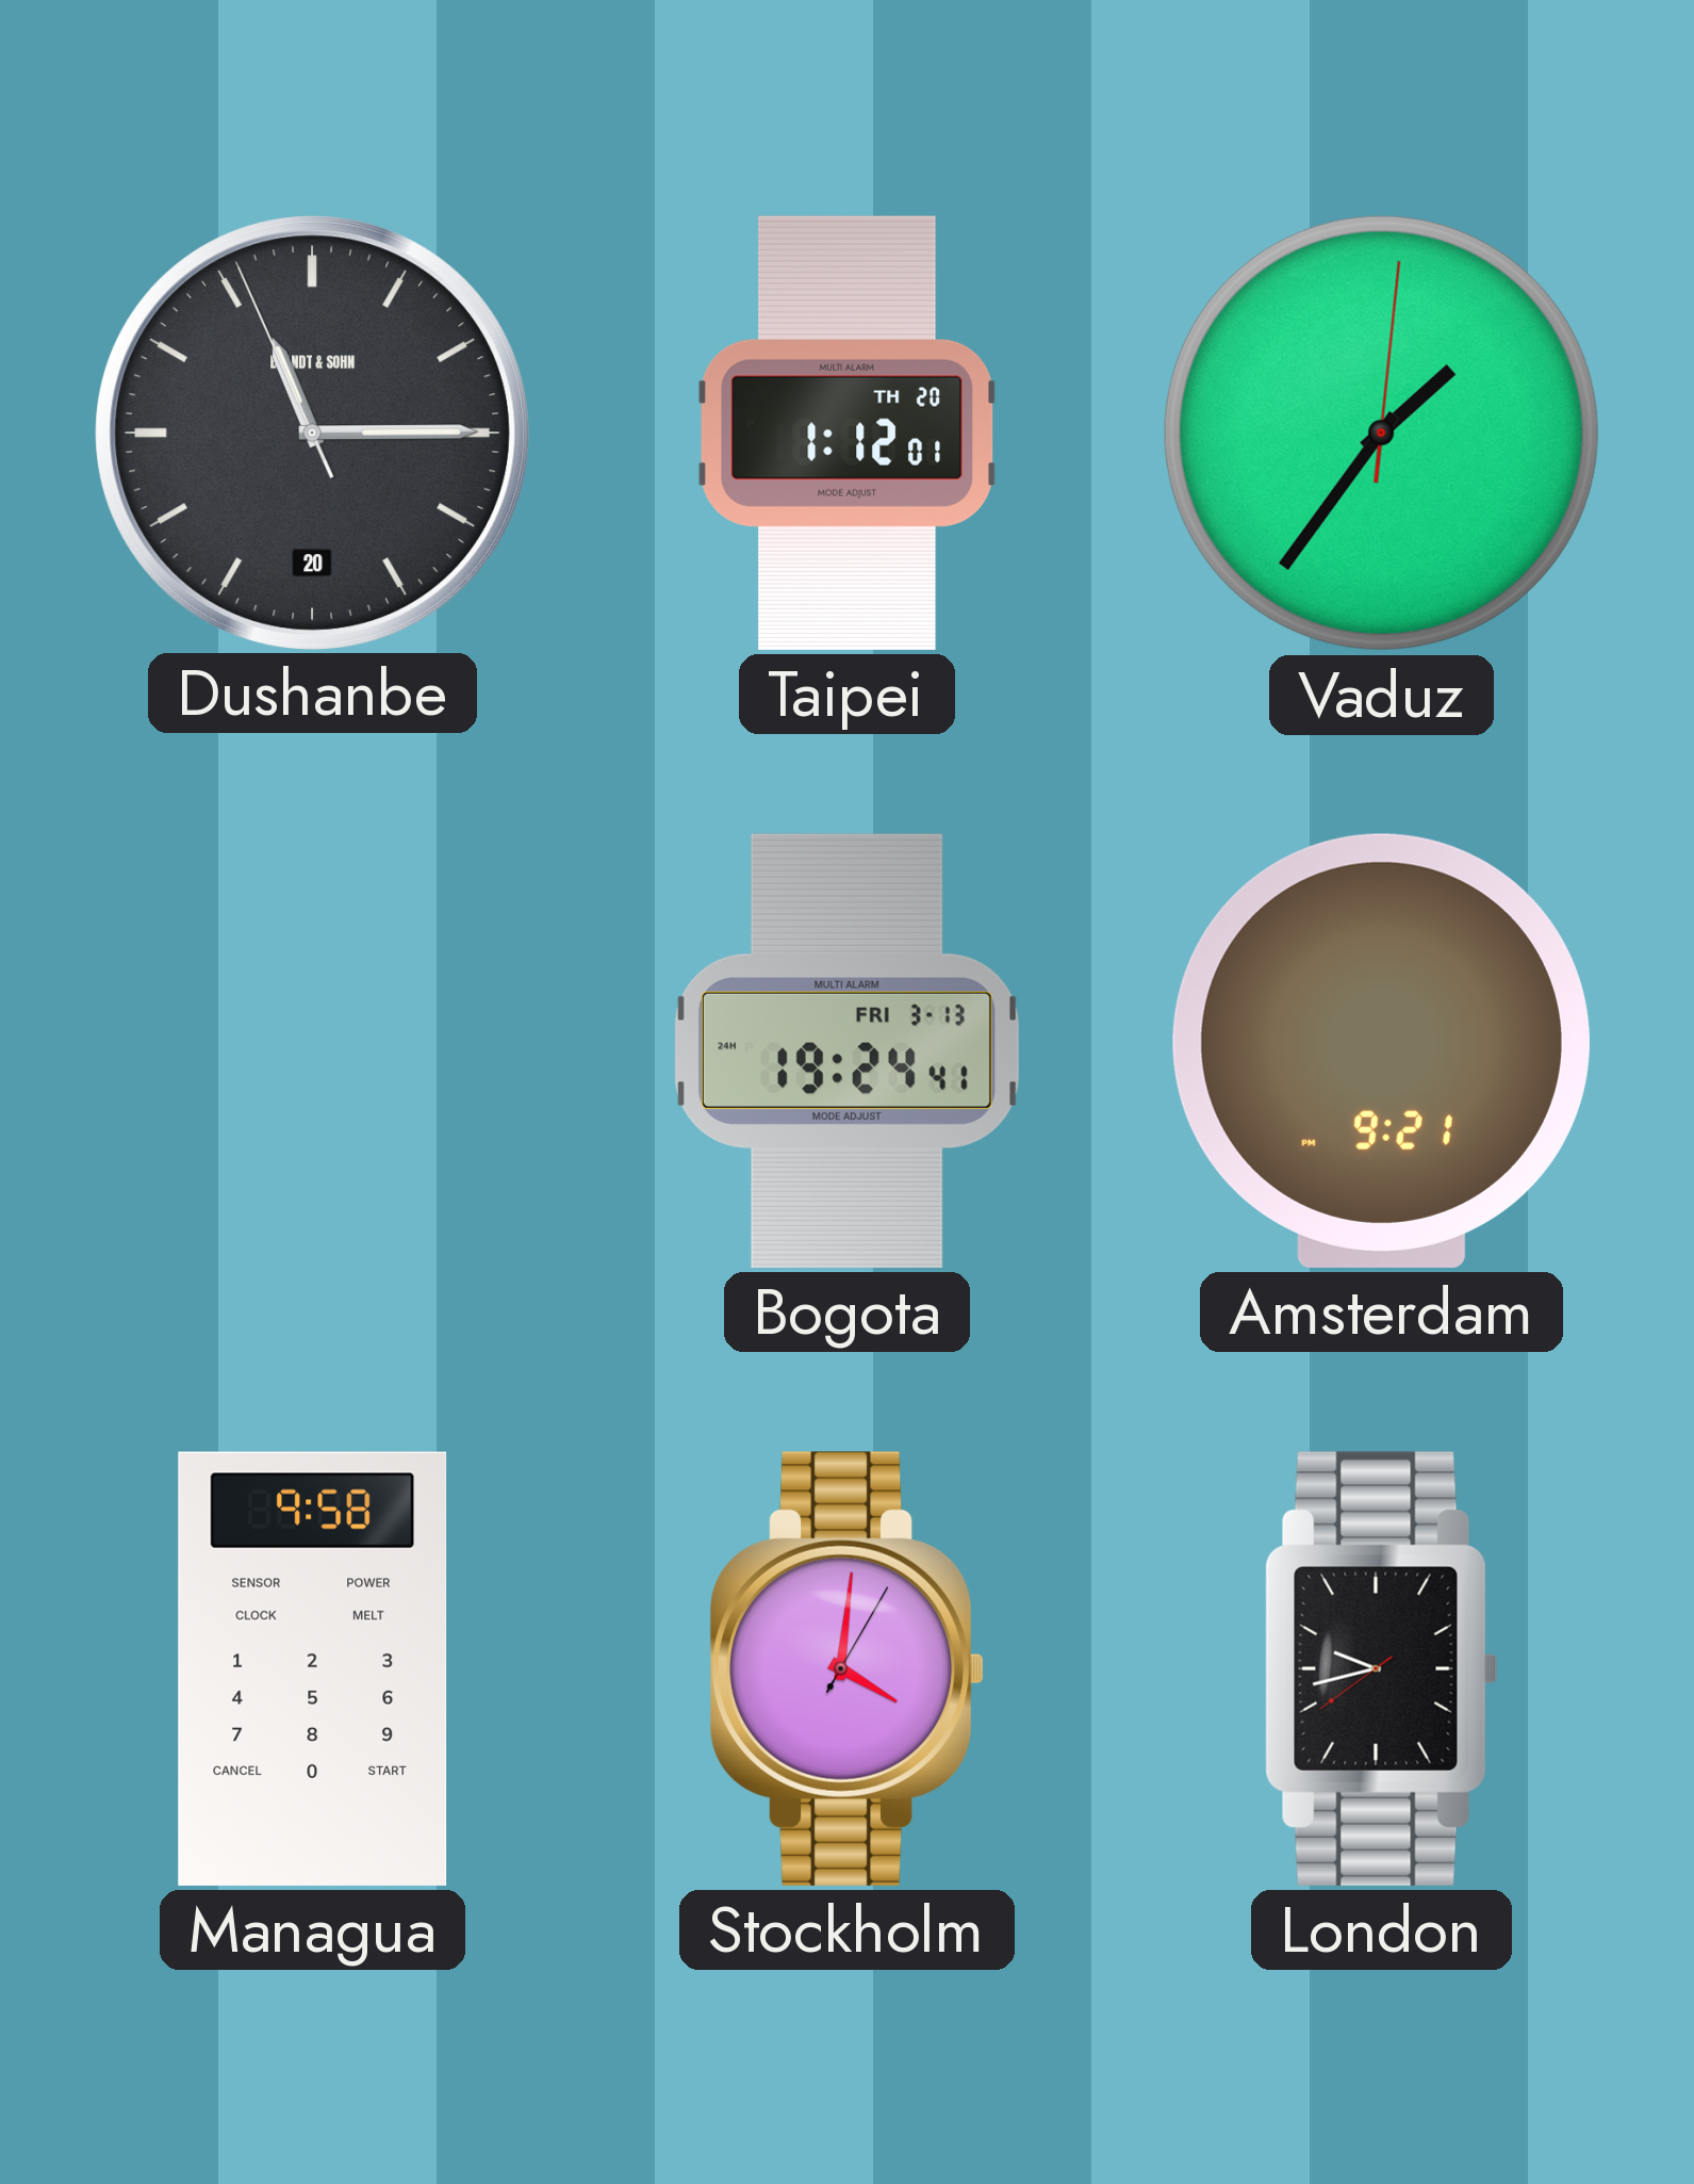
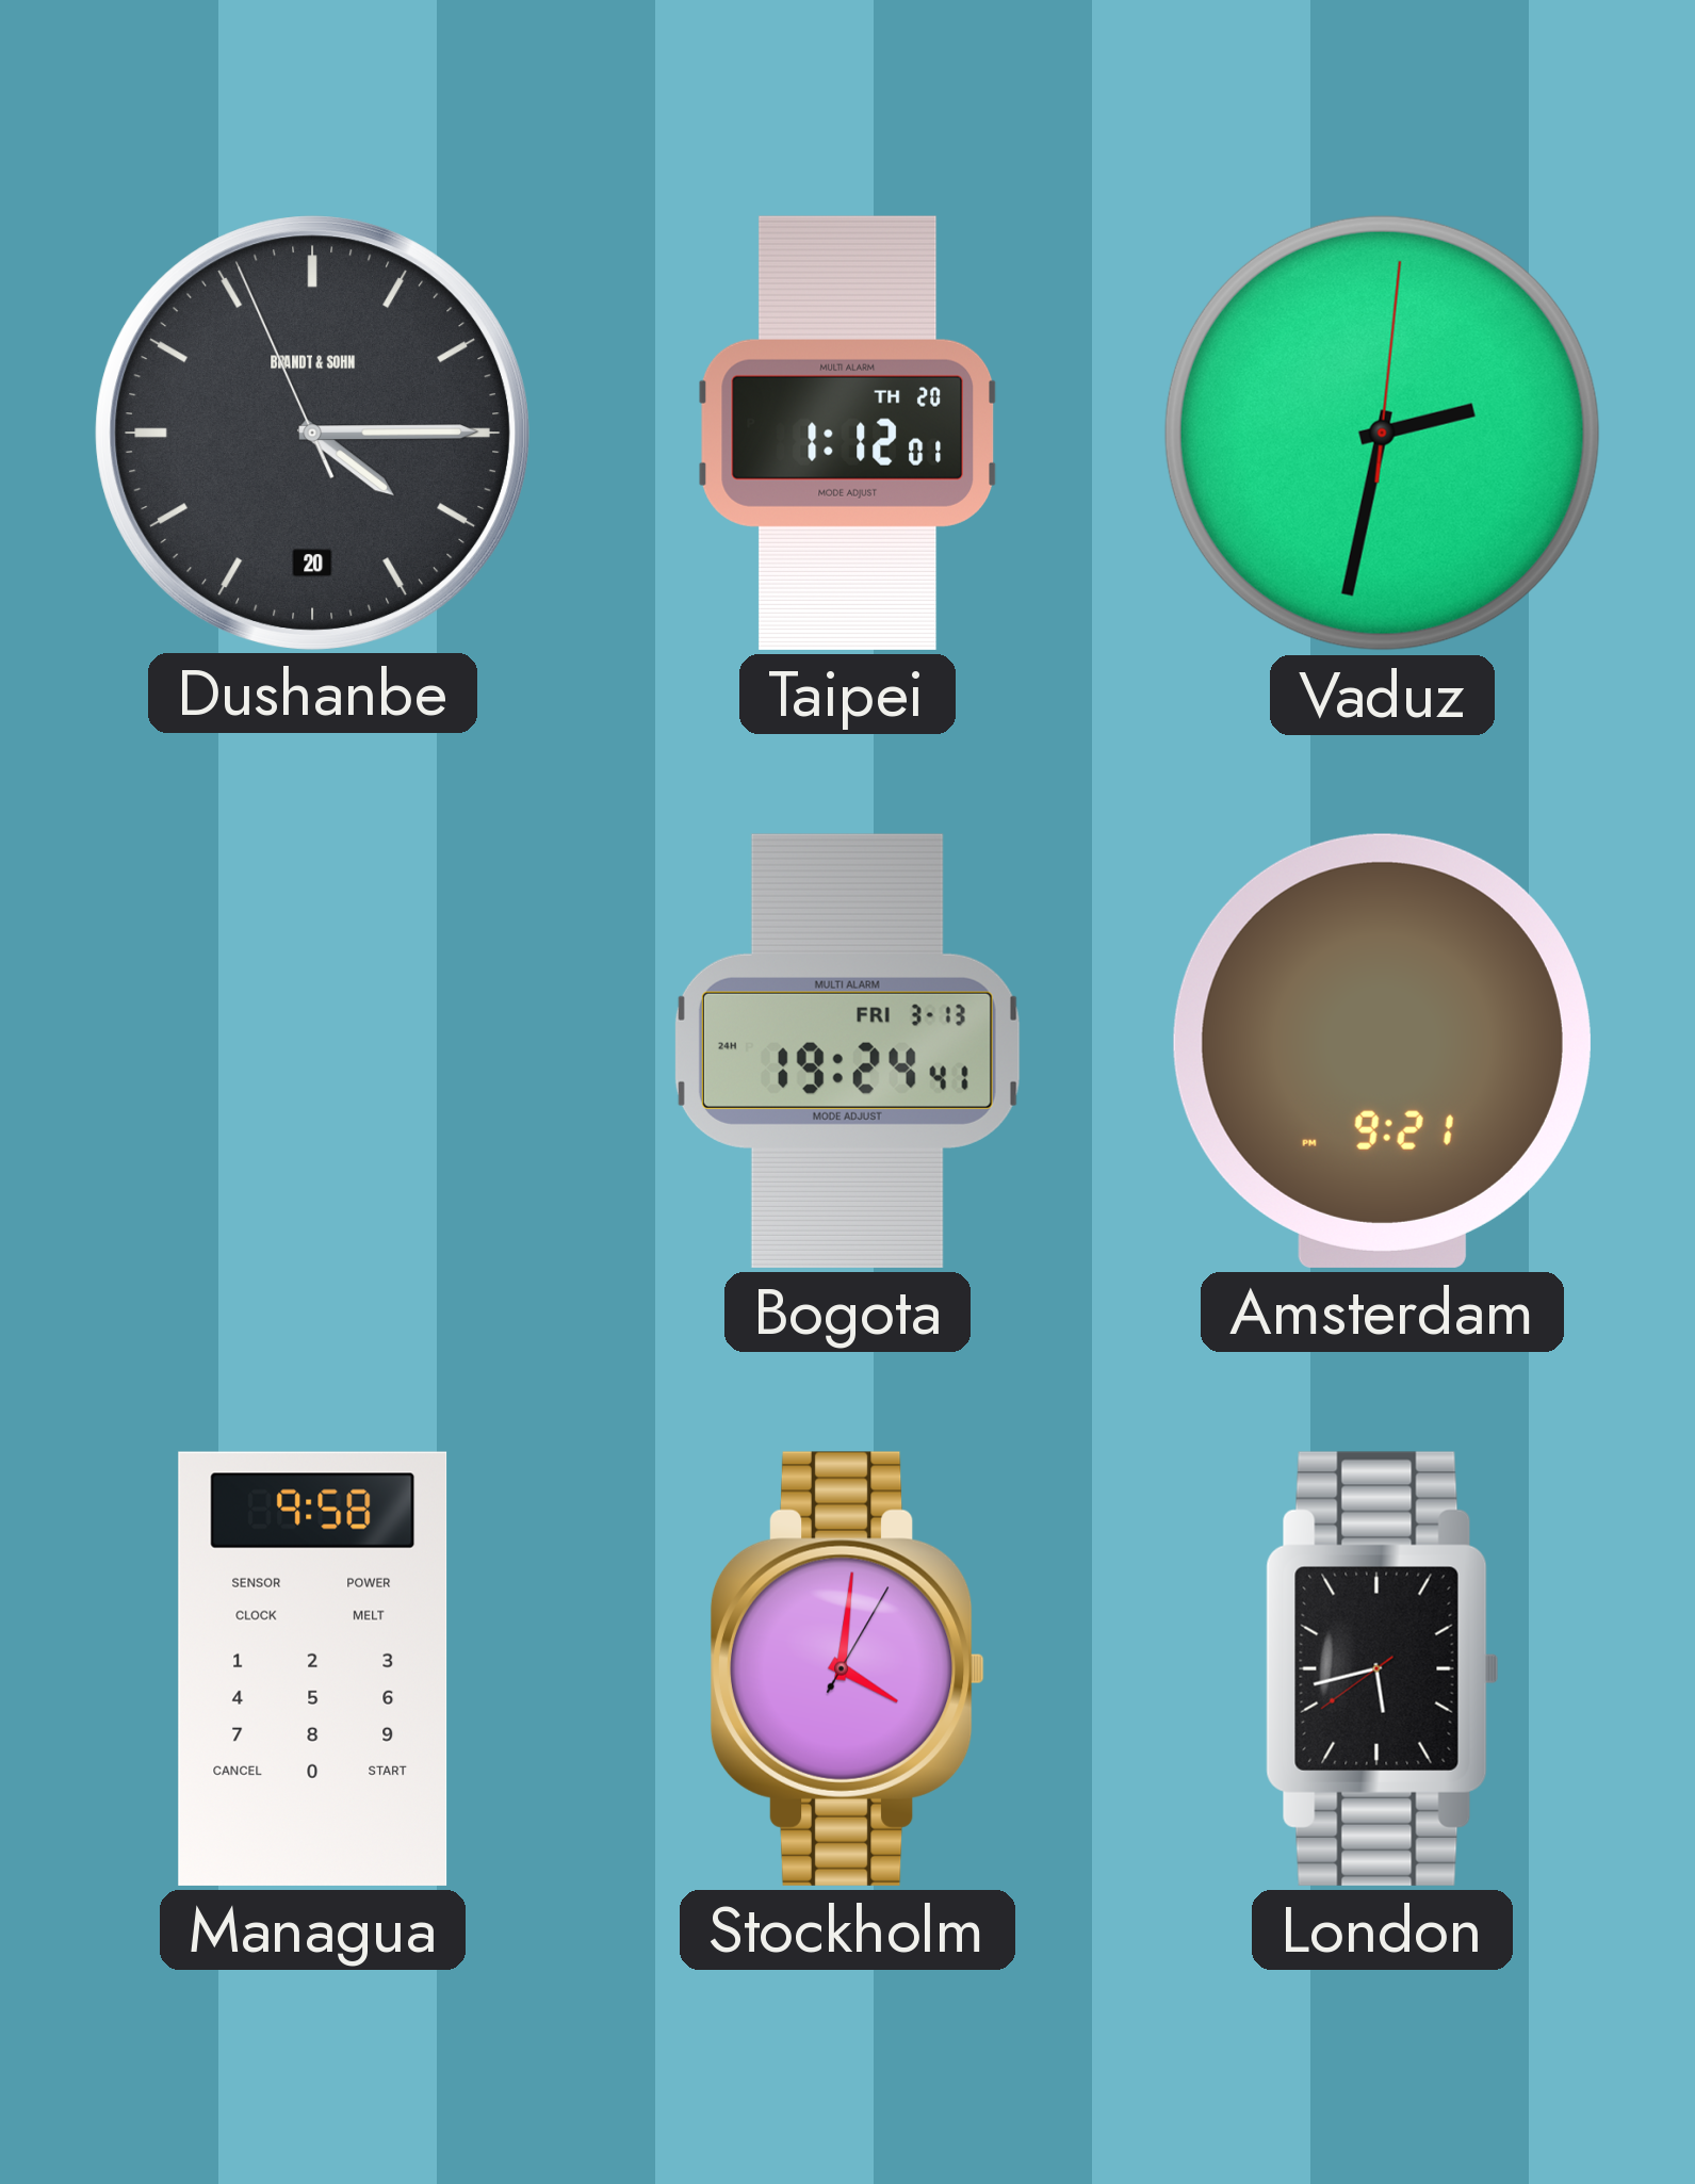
Dushanbe: 11:14 -> 4:14
Vaduz: 1:36 -> 2:32
London: 9:42 -> 5:42
